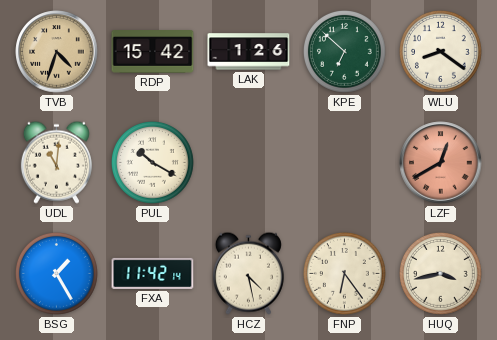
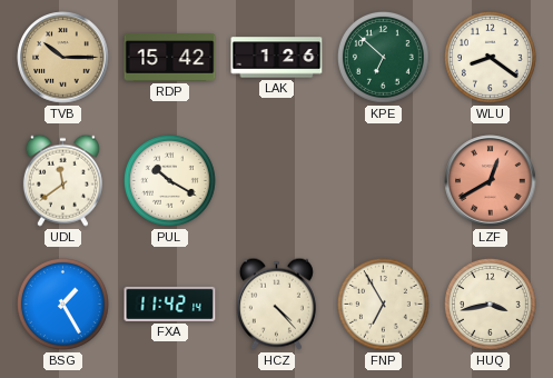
TVB: 4:33 -> 10:15
UDL: 11:01 -> 11:39
HCZ: 4:28 -> 4:23
FNP: 6:24 -> 6:55
